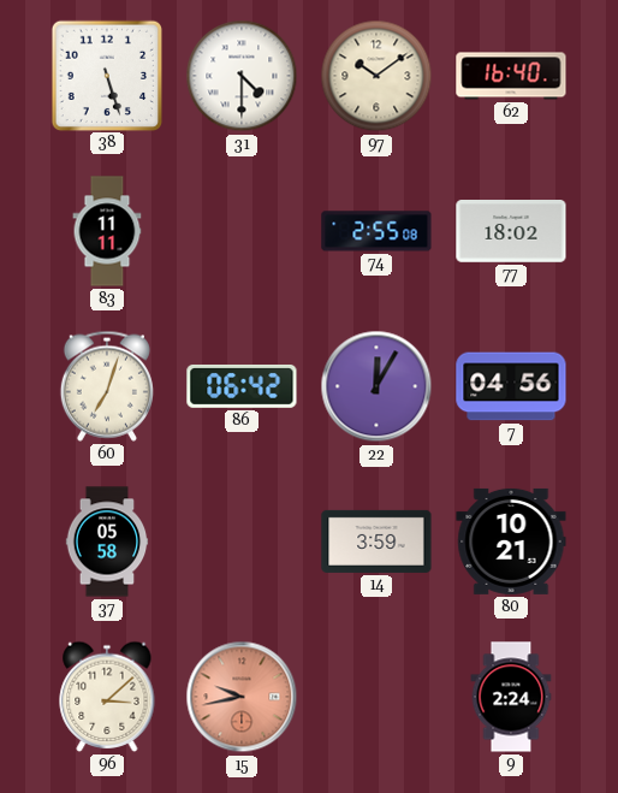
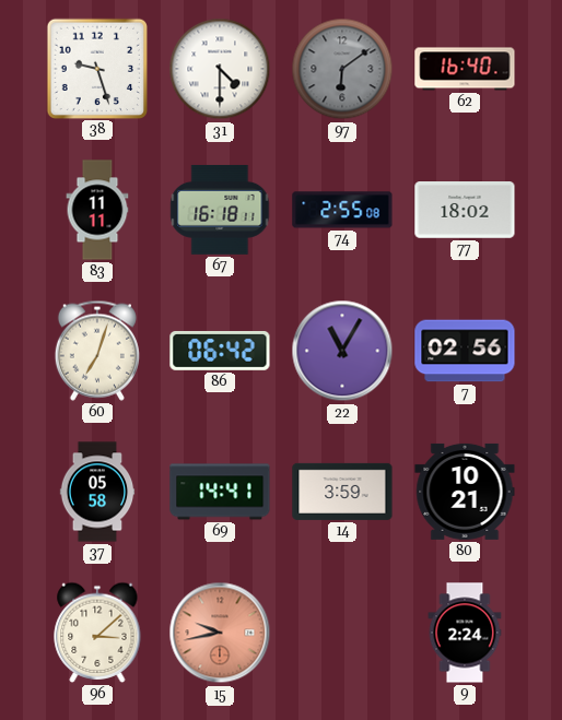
38: 5:27 -> 9:27
97: 10:09 -> 6:09
97 dial: cream -> grey
67: none -> 16:18
22: 12:05 -> 11:05
7: 04:56 -> 02:56
69: none -> 14:41
